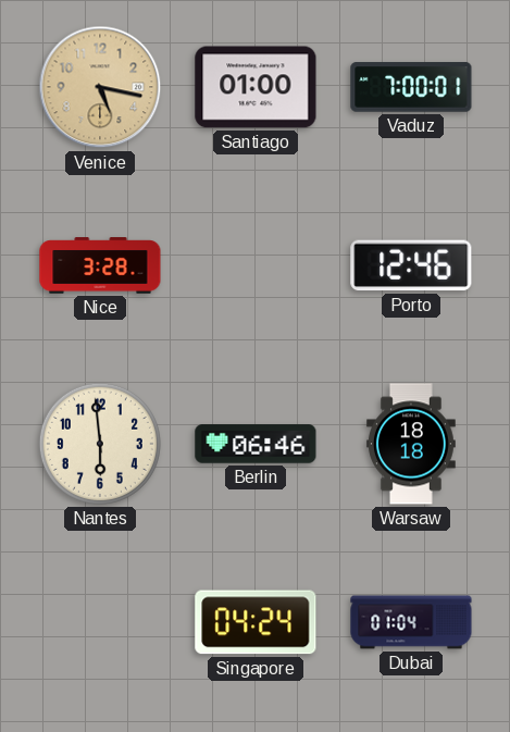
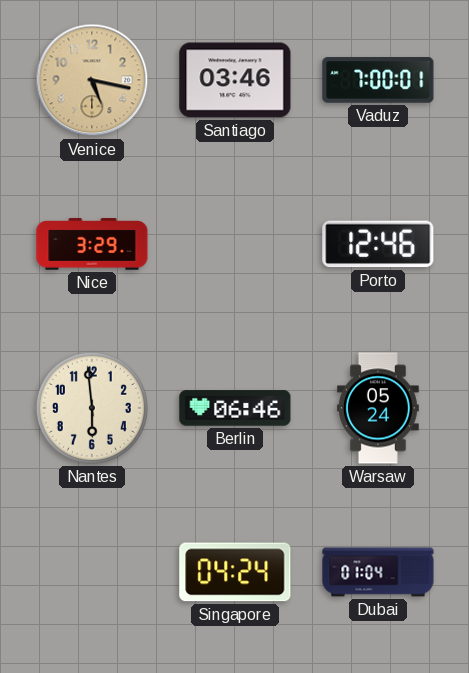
Santiago: 01:00 -> 03:46
Nice: 3:28 -> 3:29
Warsaw: 18:18 -> 05:24
